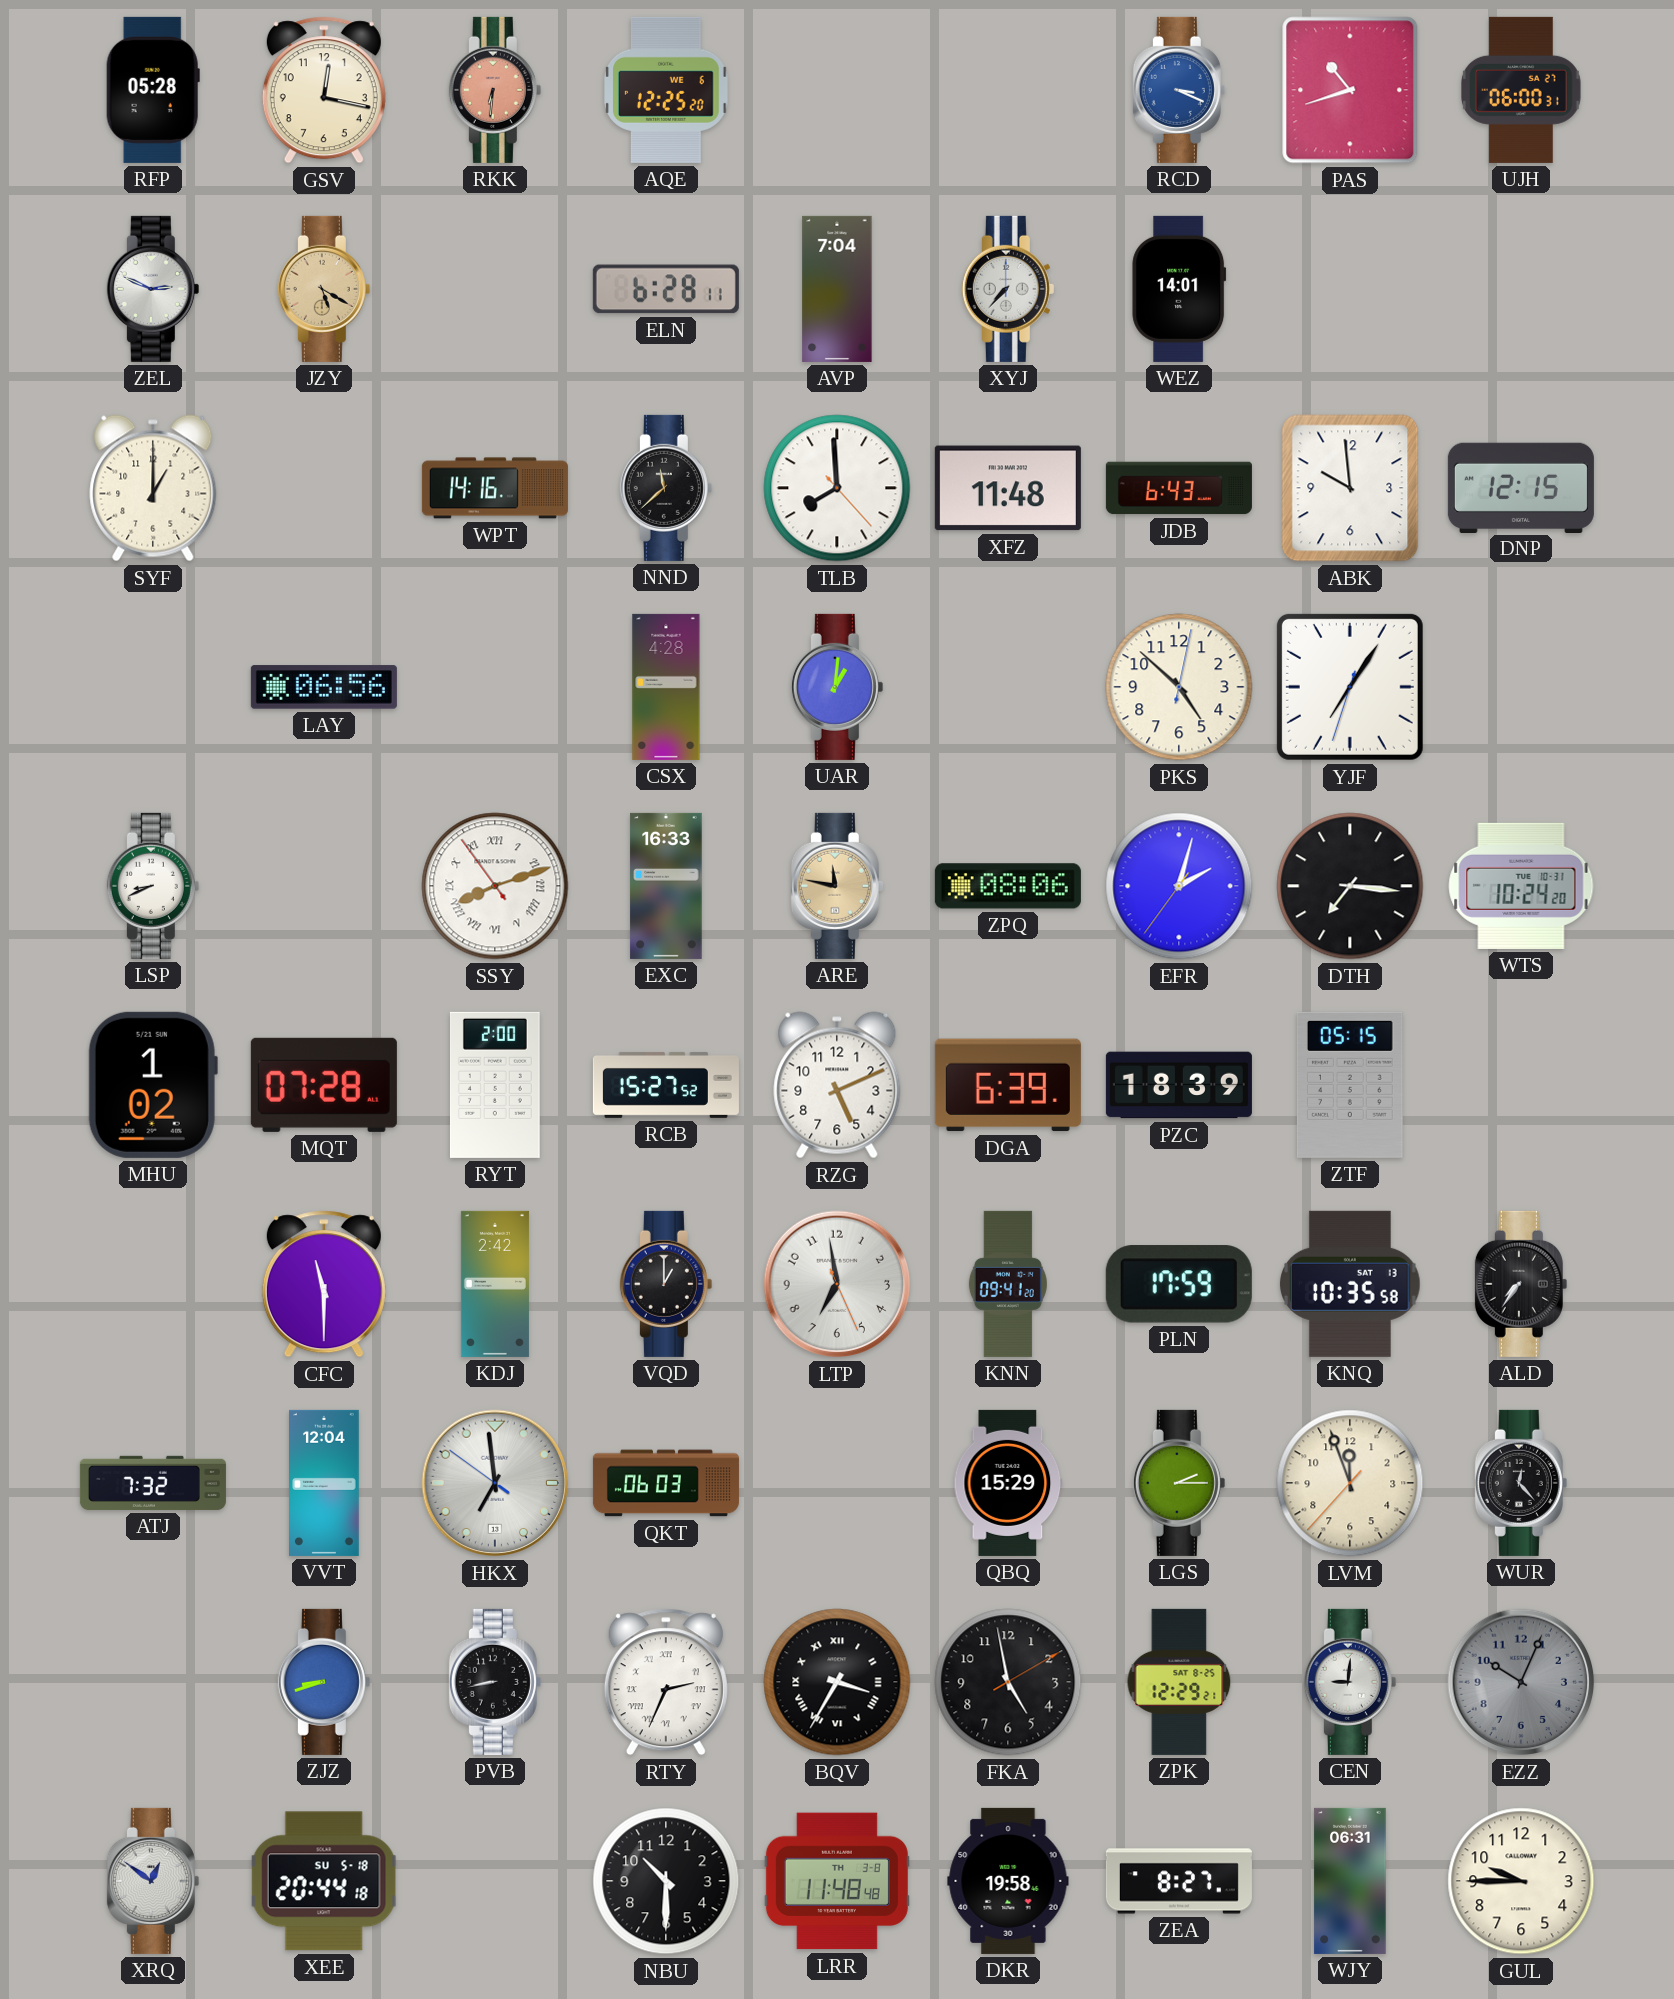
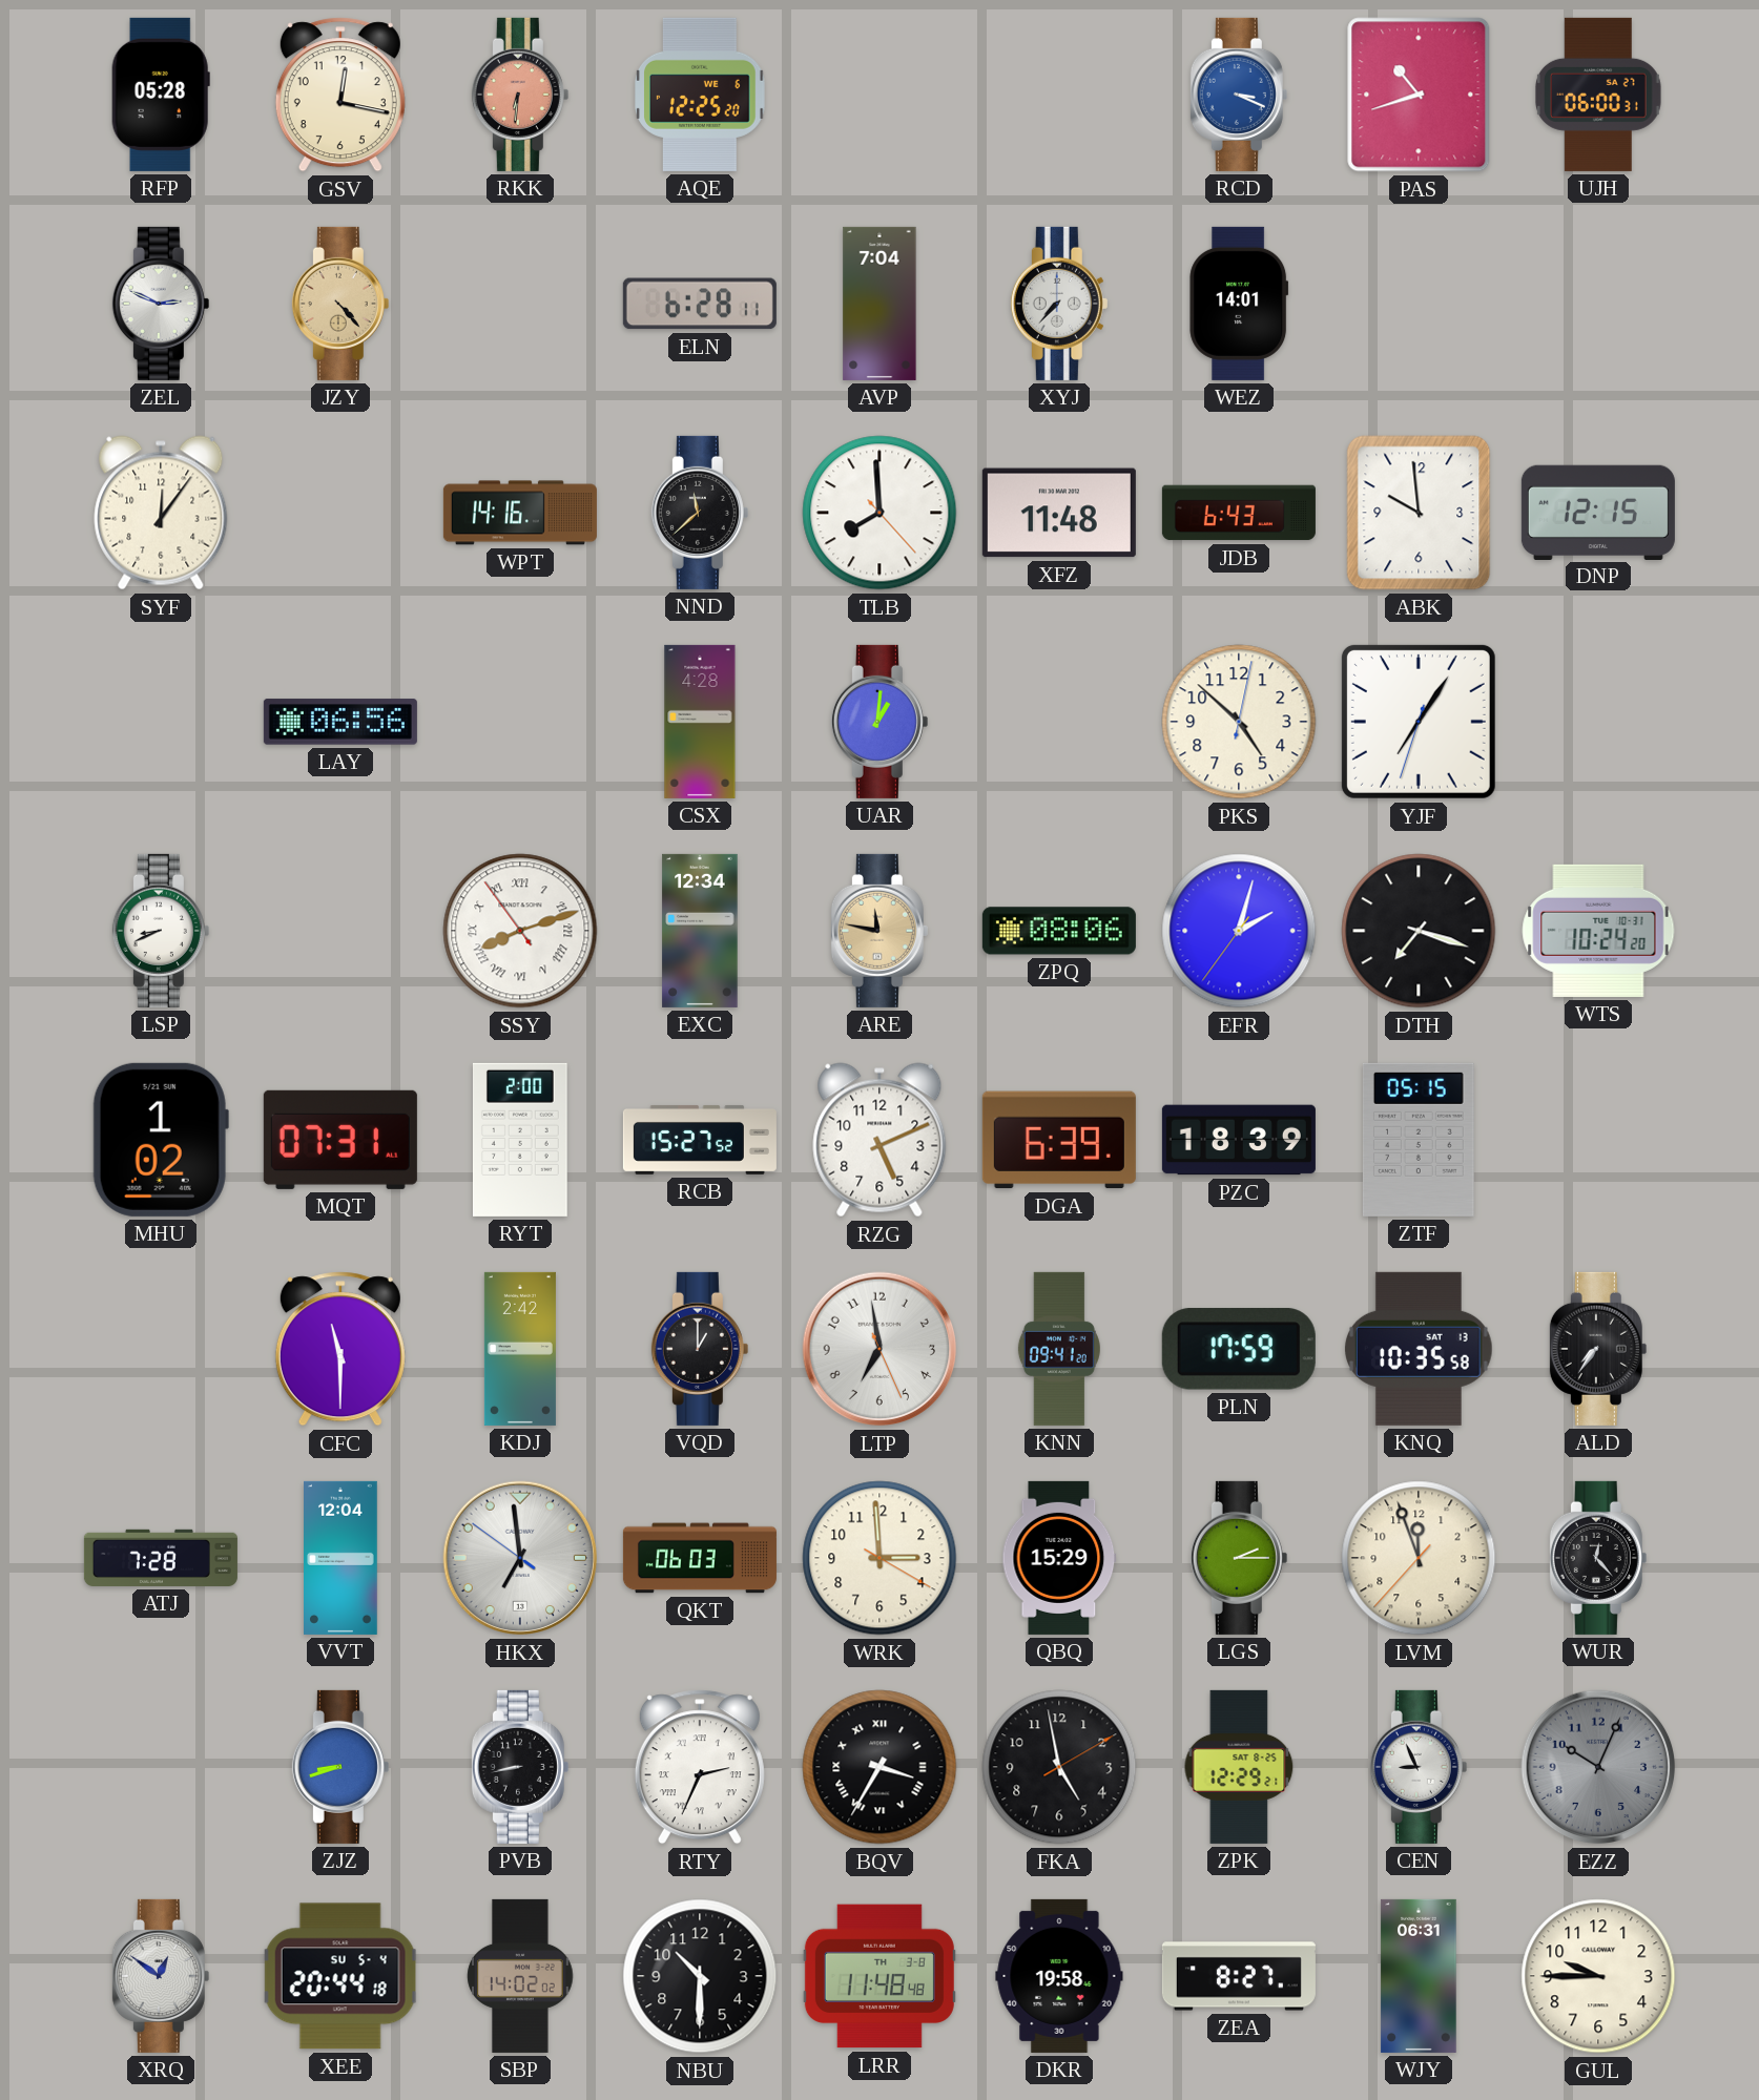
JZY: 5:20 -> 4:23
SYF: 1:00 -> 12:06
EXC: 16:33 -> 12:34
DTH: 7:16 -> 7:18
MQT: 07:28 -> 07:31
ATJ: 7:32 -> 7:28
WRK: none -> 2:59
CEN: 9:01 -> 8:56
XEE date: SU 5-18 -> SU 5-4
SBP: none -> 14:02
